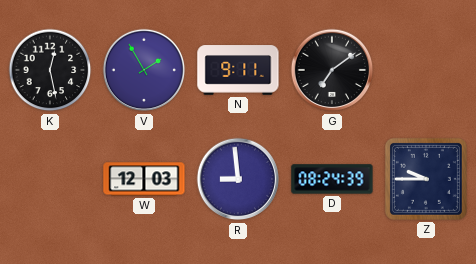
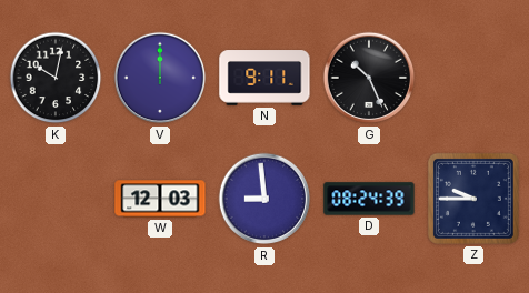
K: 12:28 -> 10:02
V: 1:55 -> 12:00
G: 7:09 -> 10:26
